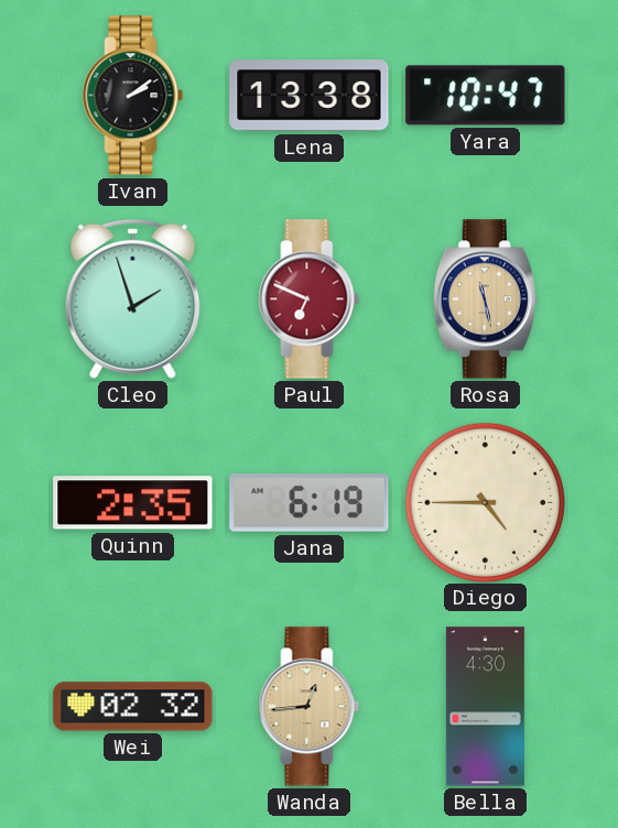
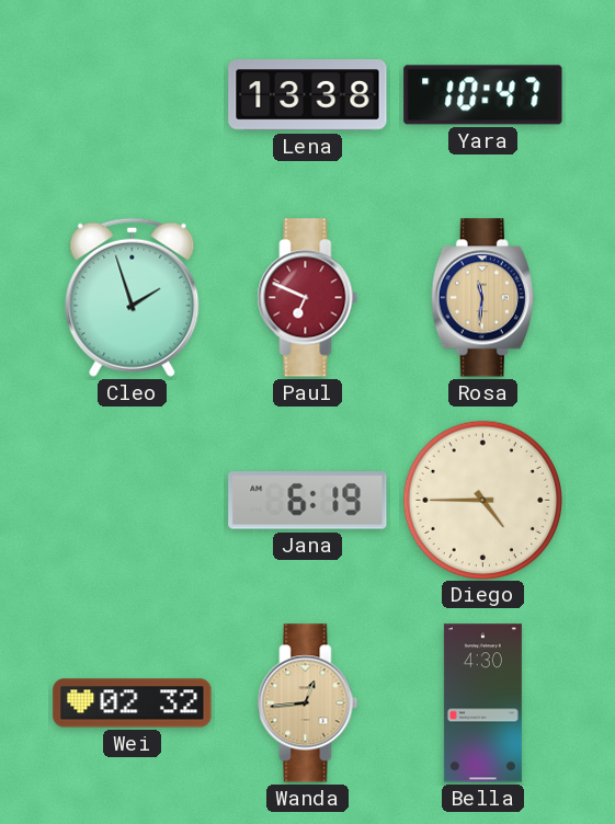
Ivan: 2:09 -> none
Rosa: 11:28 -> 11:31
Quinn: 2:35 -> none
